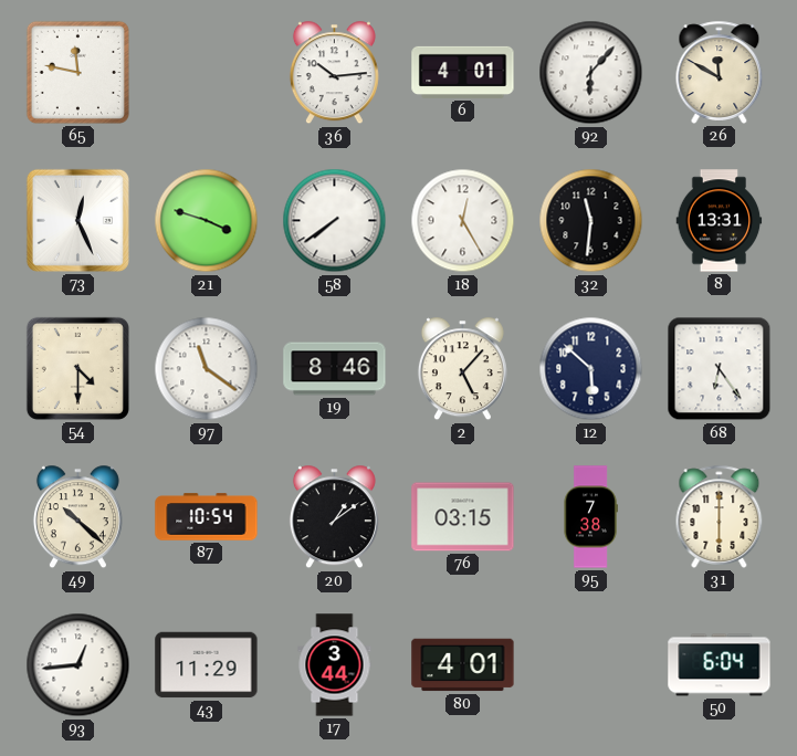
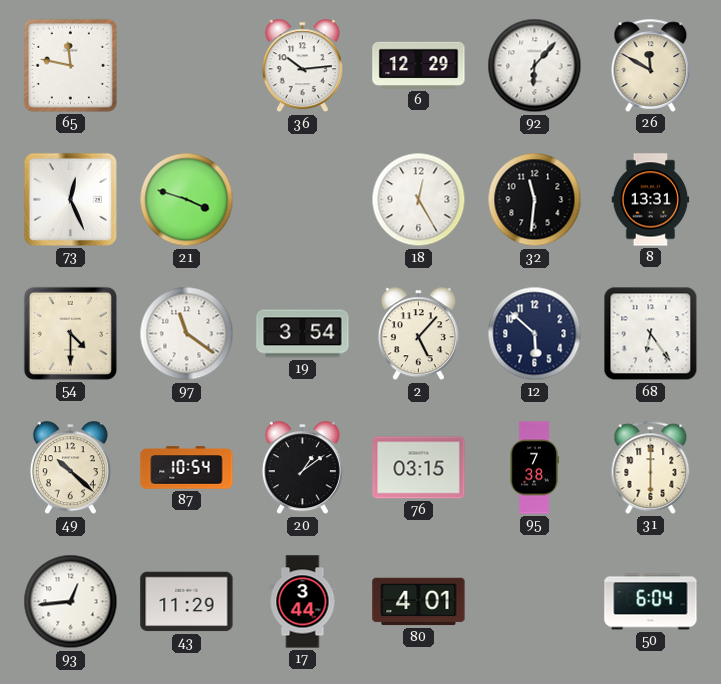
6: 4:01 -> 12:29
58: 7:39 -> none
19: 8:46 -> 3:54
